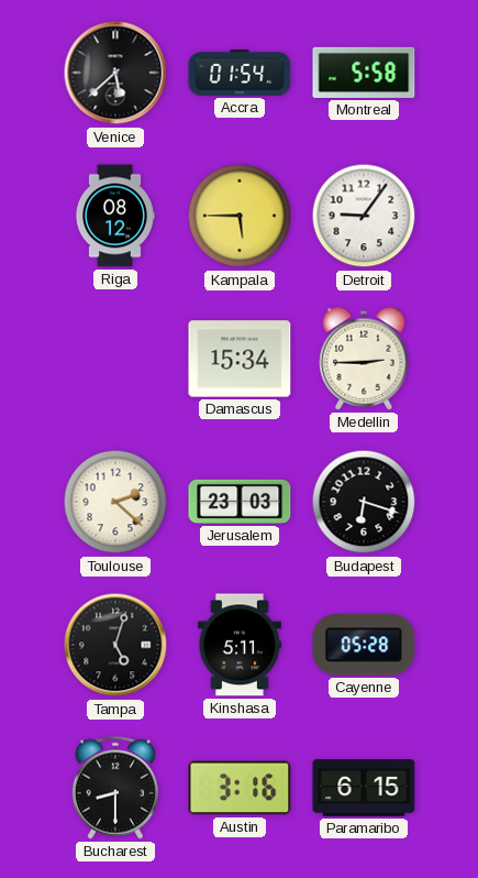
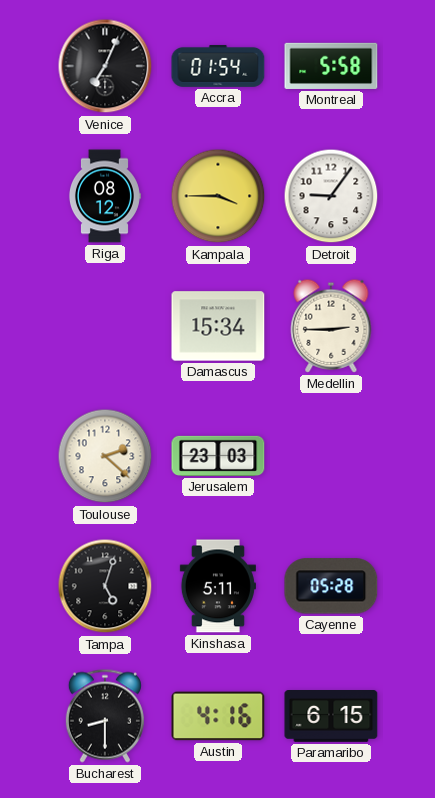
Venice: 5:38 -> 7:04
Kampala: 5:45 -> 3:45
Budapest: 6:18 -> none
Austin: 3:16 -> 4:16
